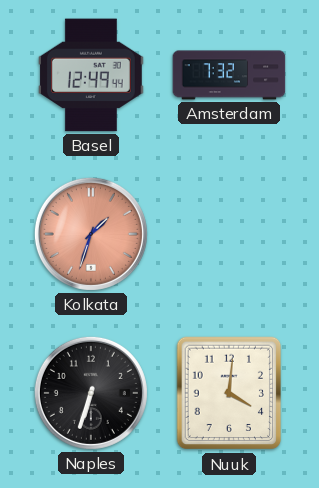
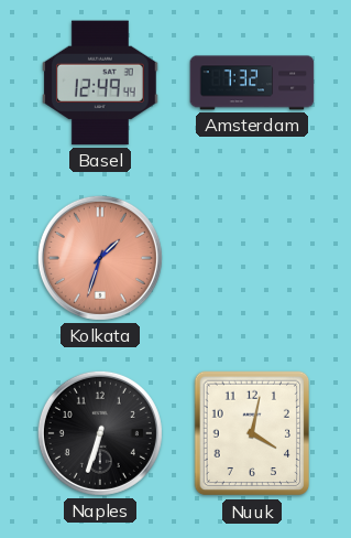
Nuuk: 4:01 -> 4:02
